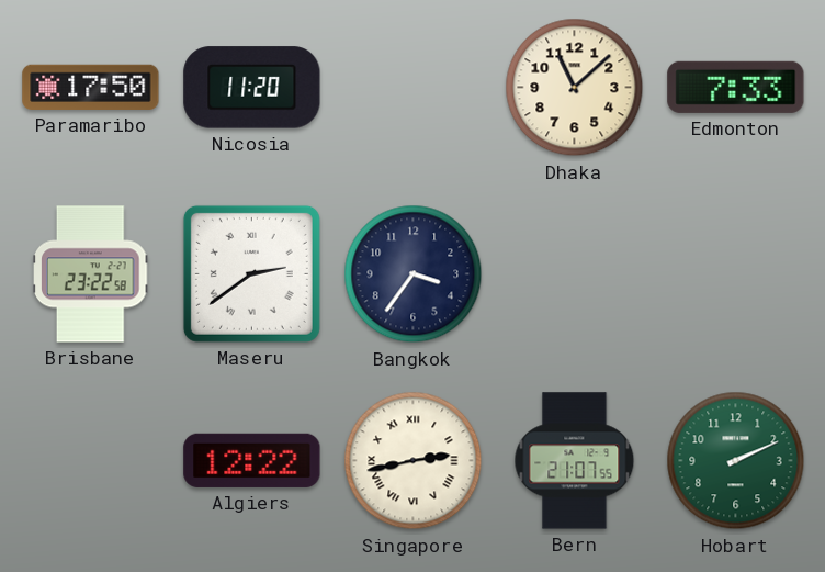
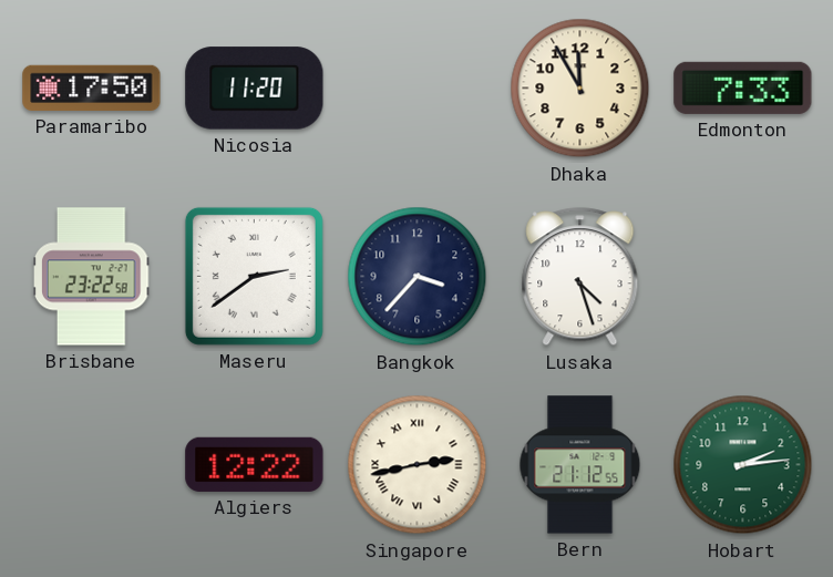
Dhaka: 11:08 -> 11:55
Bangkok: 3:36 -> 3:37
Lusaka: none -> 4:27
Bern: 21:07 -> 21:12
Hobart: 2:11 -> 2:14
